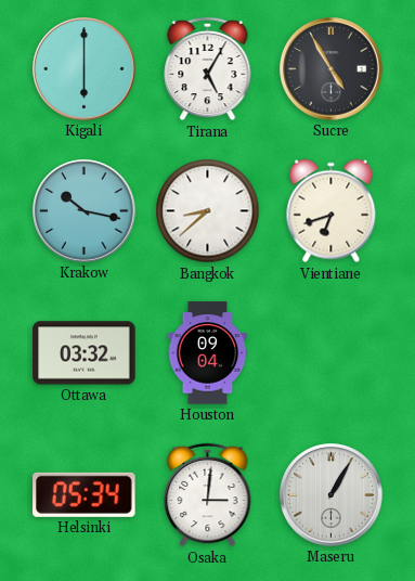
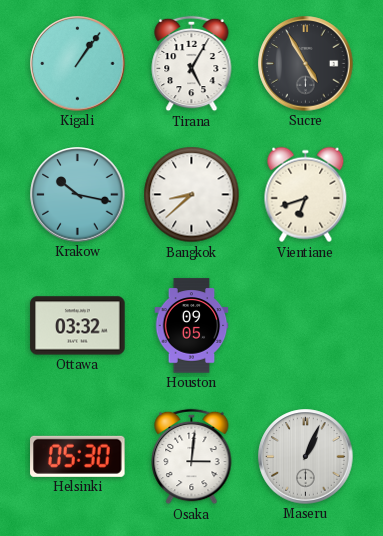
Kigali: 6:00 -> 1:06
Houston: 09:04 -> 09:05
Helsinki: 05:34 -> 05:30
Maseru: 1:05 -> 1:04
